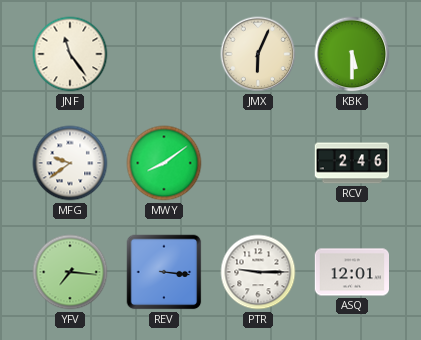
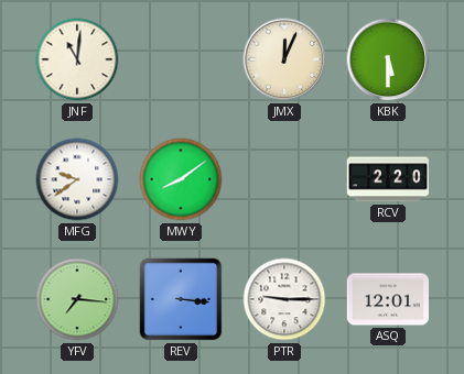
JNF: 11:24 -> 11:01
JMX: 6:04 -> 12:04
RCV: 2:46 -> 2:20
